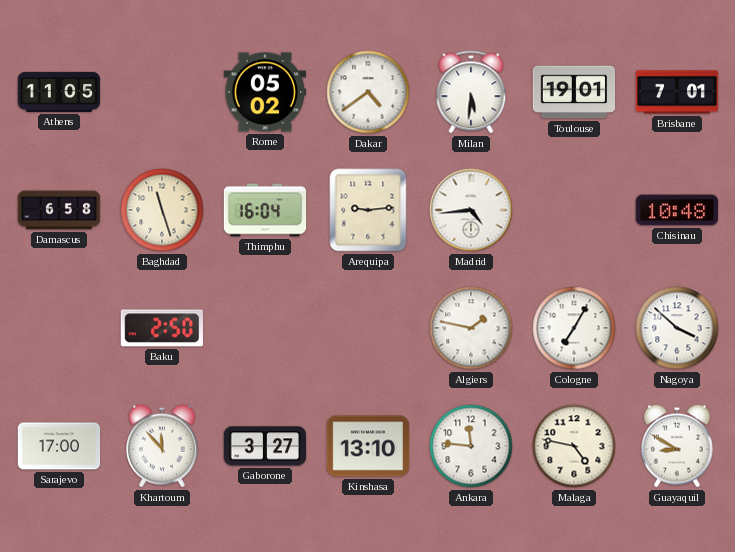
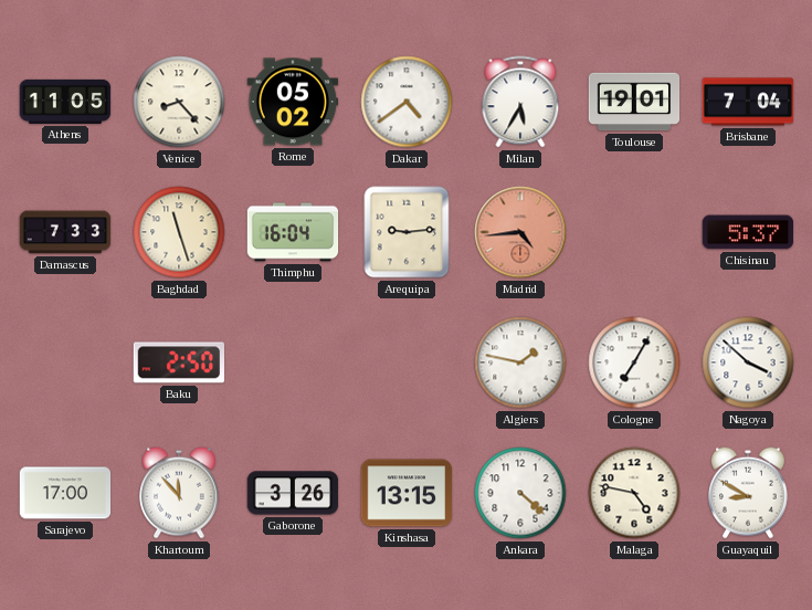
Venice: none -> 8:23
Milan: 5:31 -> 5:35
Brisbane: 7:01 -> 7:04
Damascus: 6:58 -> 7:33
Madrid dial: white -> salmon
Chisinau: 10:48 -> 5:37
Gaborone: 3:27 -> 3:26
Kinshasa: 13:10 -> 13:15
Ankara: 11:46 -> 4:22
